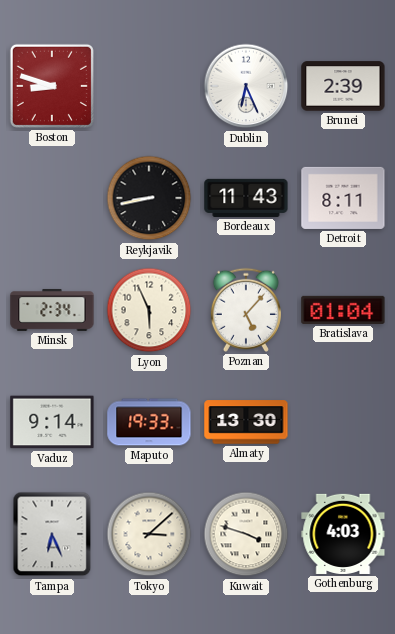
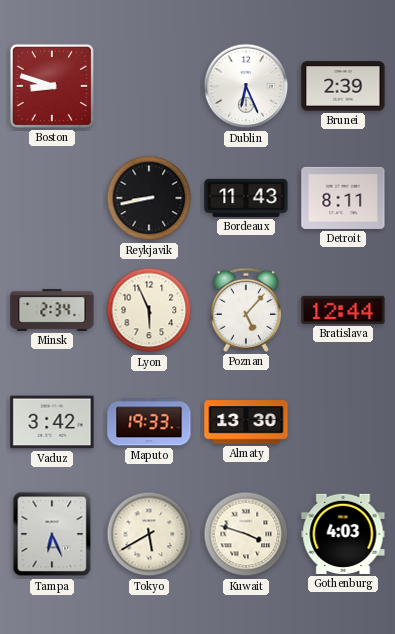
Bratislava: 01:04 -> 12:44
Vaduz: 9:14 -> 3:42
Tokyo: 3:08 -> 5:40
